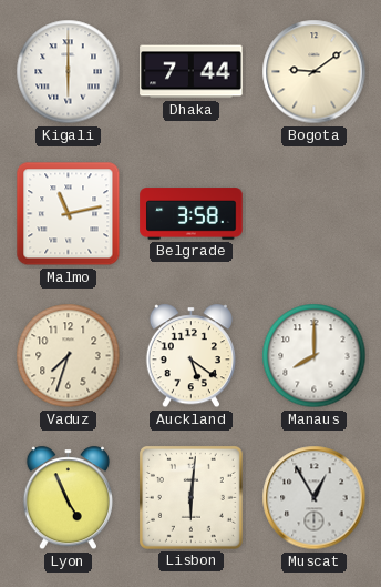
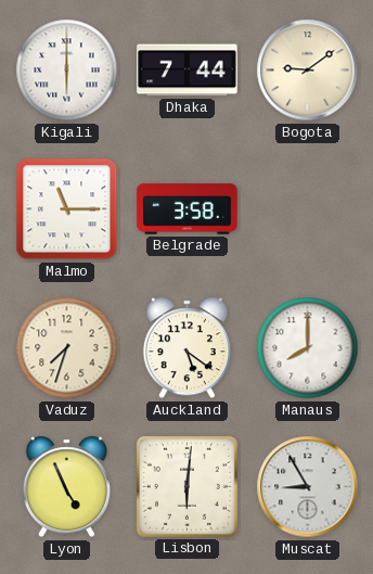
Malmo: 11:13 -> 11:15
Muscat: 12:55 -> 8:55
